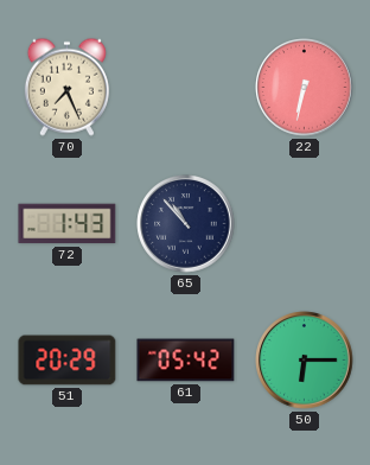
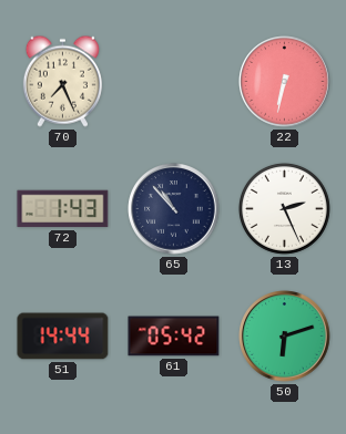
13: none -> 2:26
51: 20:29 -> 14:44
50: 6:15 -> 6:12
